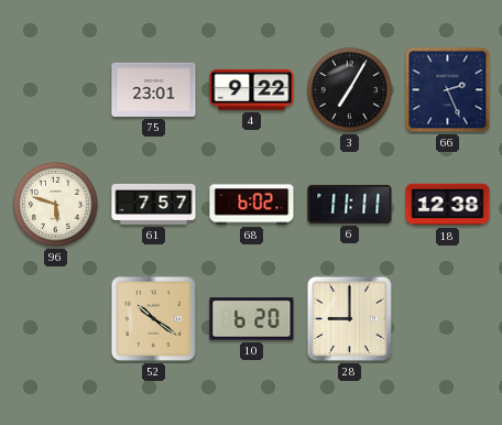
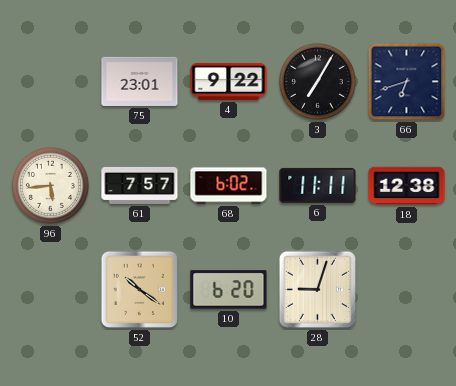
66: 2:26 -> 6:42
96: 5:48 -> 5:44
28: 9:00 -> 9:03
